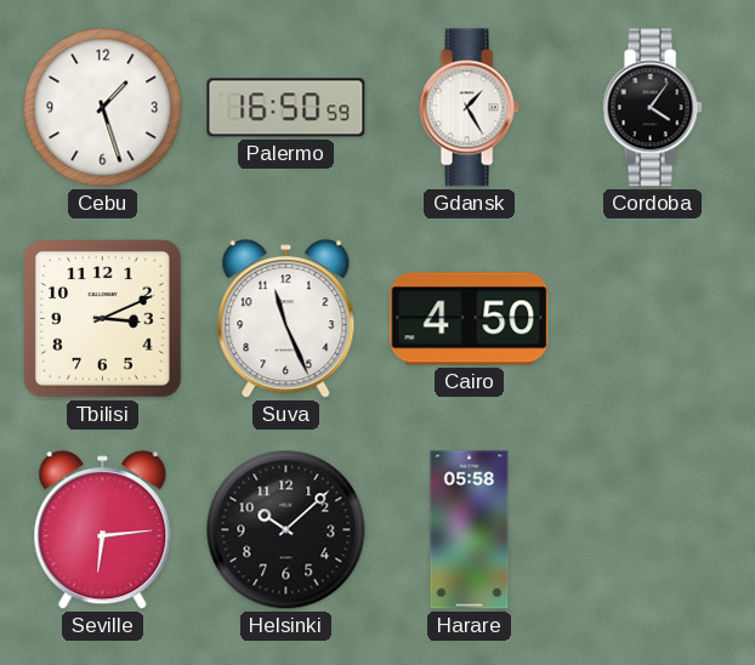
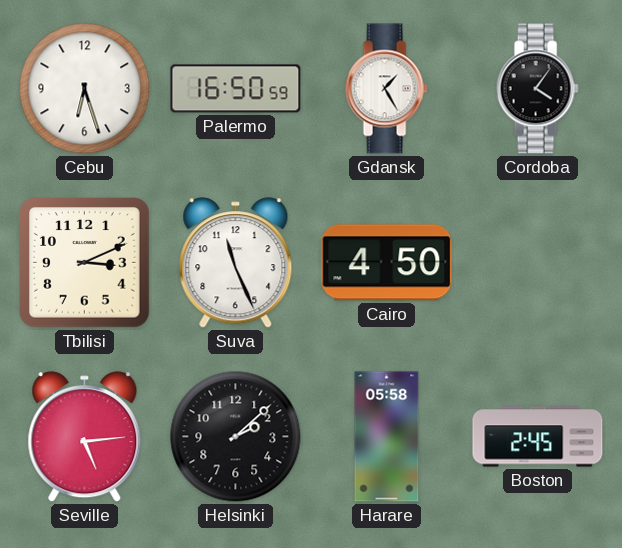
Cebu: 1:27 -> 6:27
Seville: 6:14 -> 5:14
Helsinki: 10:08 -> 2:08
Boston: none -> 2:45
